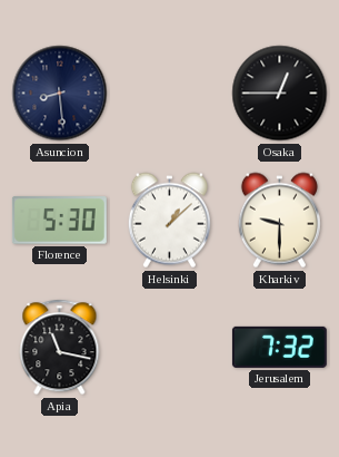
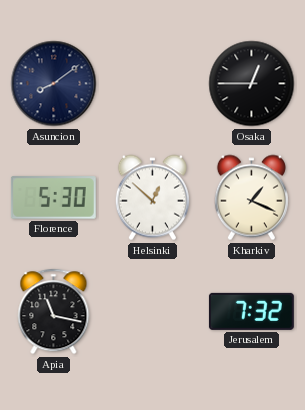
Asuncion: 8:29 -> 8:09
Helsinki: 1:08 -> 12:52
Kharkiv: 9:30 -> 1:19
